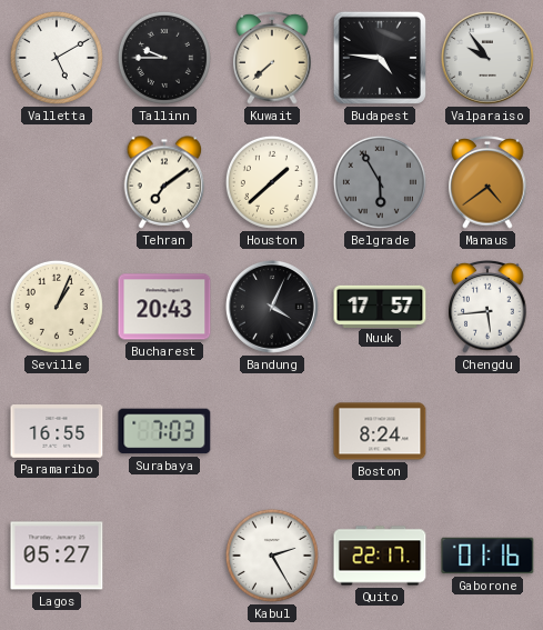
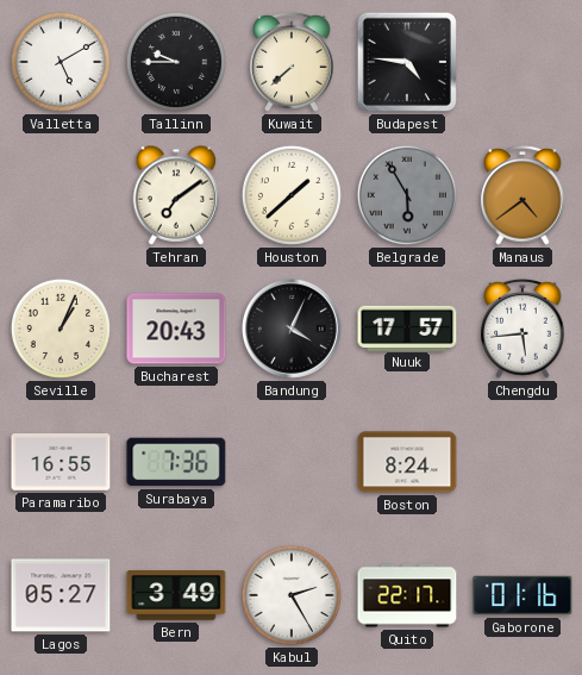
Valparaiso: 9:54 -> none
Surabaya: 7:03 -> 7:36
Bern: none -> 3:49
